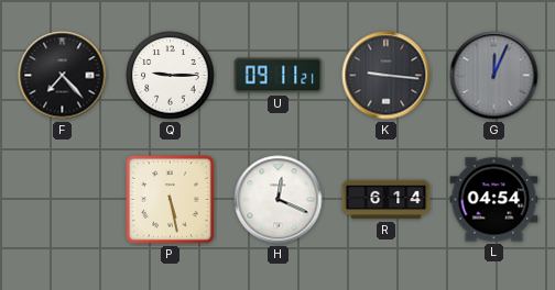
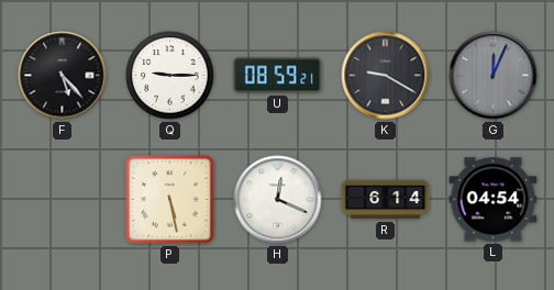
F: 7:23 -> 5:23
U: 09:11 -> 08:59
K: 9:16 -> 9:20
